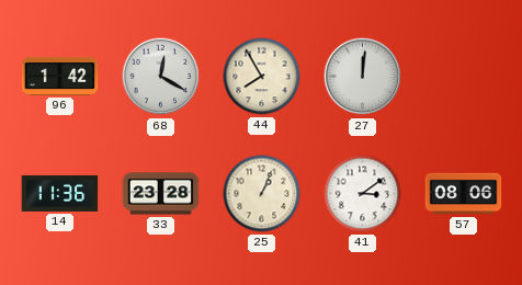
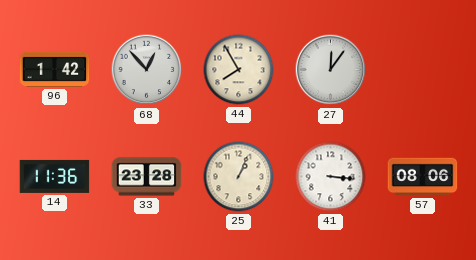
68: 12:20 -> 12:53
27: 12:01 -> 12:06
41: 3:09 -> 3:16
